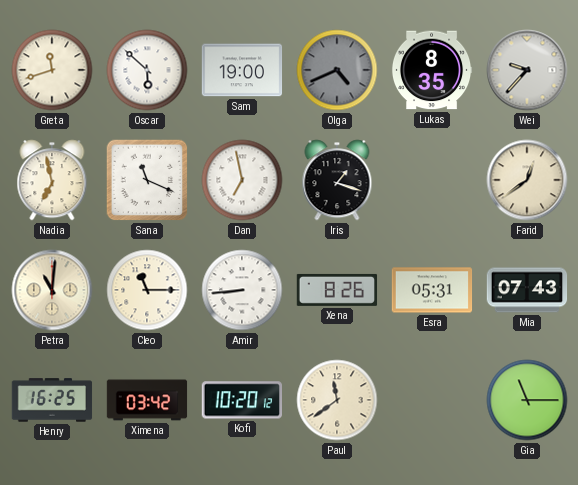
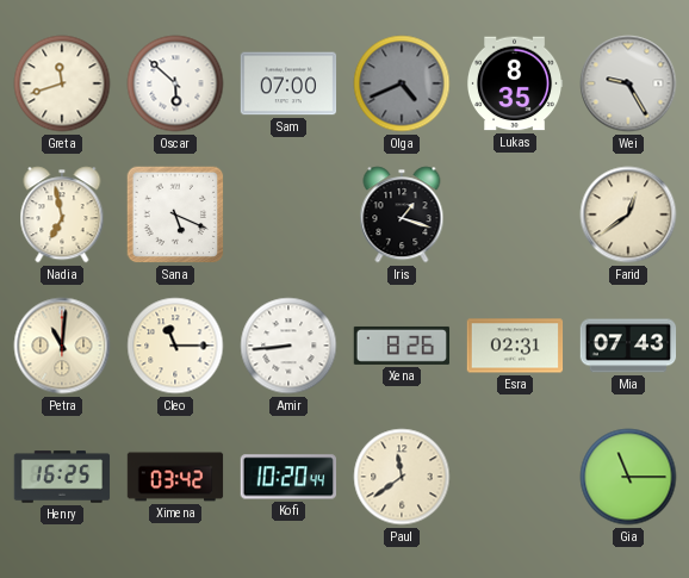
Sam: 19:00 -> 07:00
Wei: 9:37 -> 9:25
Sana: 11:19 -> 5:19
Dan: 6:58 -> none
Esra: 05:31 -> 02:31
Kofi: 10:20:12 -> 10:20:44
